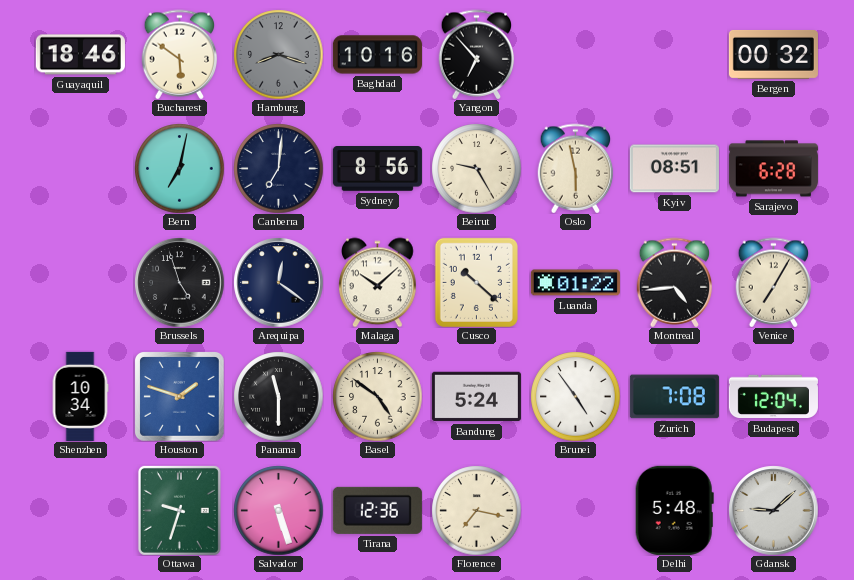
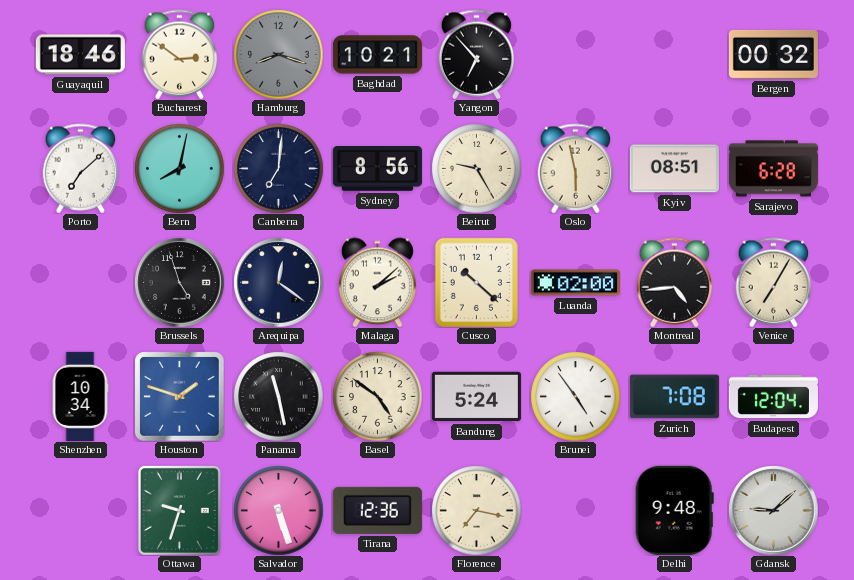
Bucharest: 5:51 -> 2:51
Baghdad: 10:16 -> 10:21
Porto: none -> 7:08
Bern: 7:02 -> 8:02
Malaga: 10:08 -> 2:08
Luanda: 01:22 -> 02:00
Panama: 11:30 -> 11:28
Delhi: 5:48 -> 9:48
